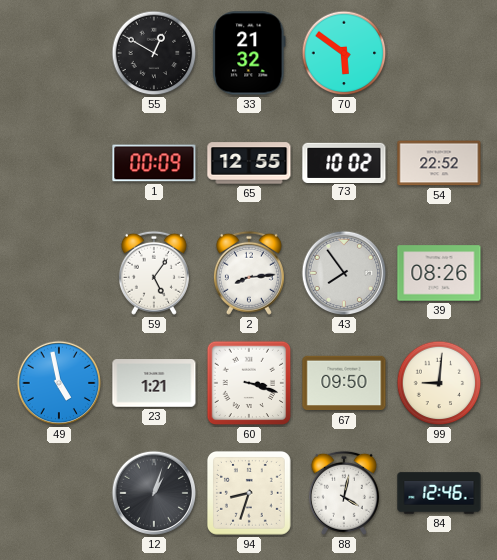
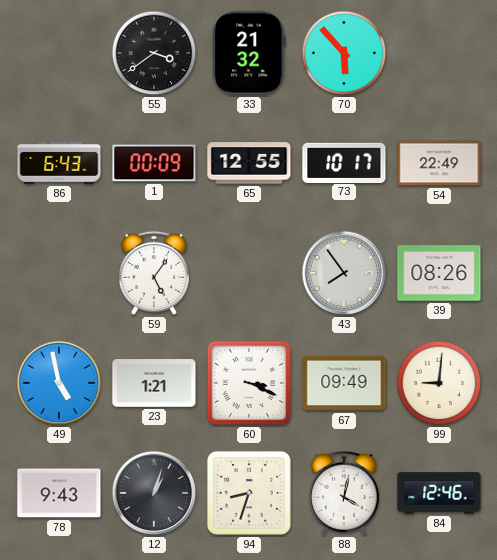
55: 12:50 -> 3:39
70: 5:51 -> 5:53
86: none -> 6:43
73: 10:02 -> 10:17
54: 22:52 -> 22:49
2: 8:14 -> none
60: 3:18 -> 3:19
67: 09:50 -> 09:49
78: none -> 9:43
